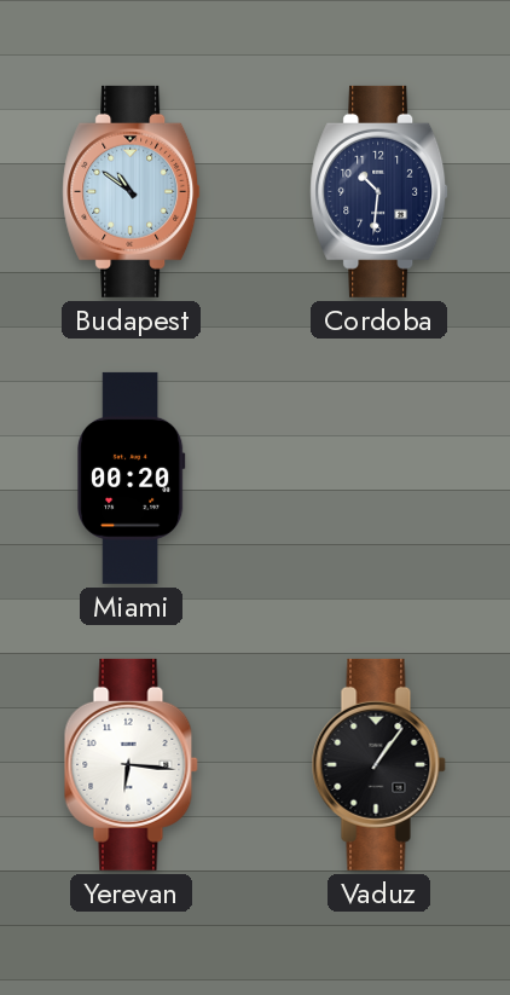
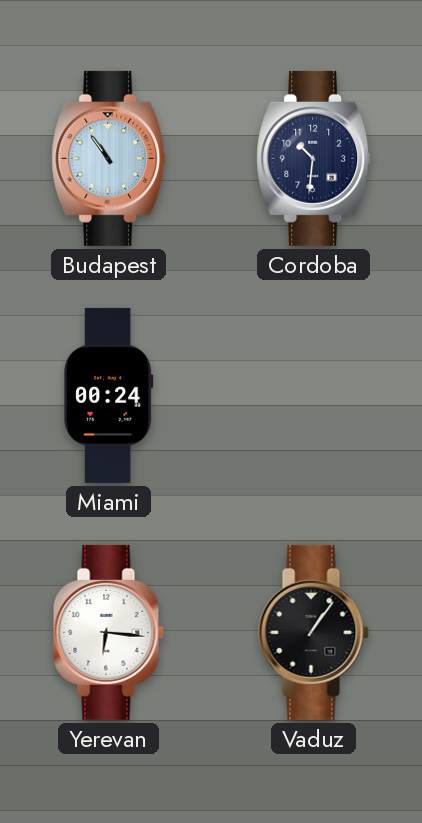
Budapest: 10:51 -> 10:54
Miami: 00:20 -> 00:24
